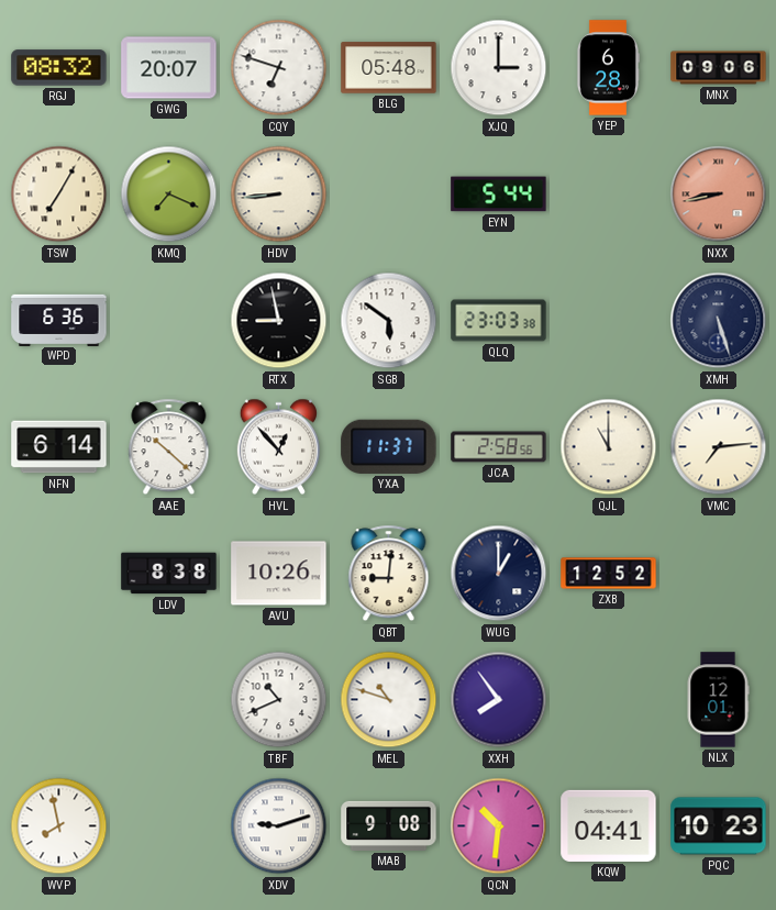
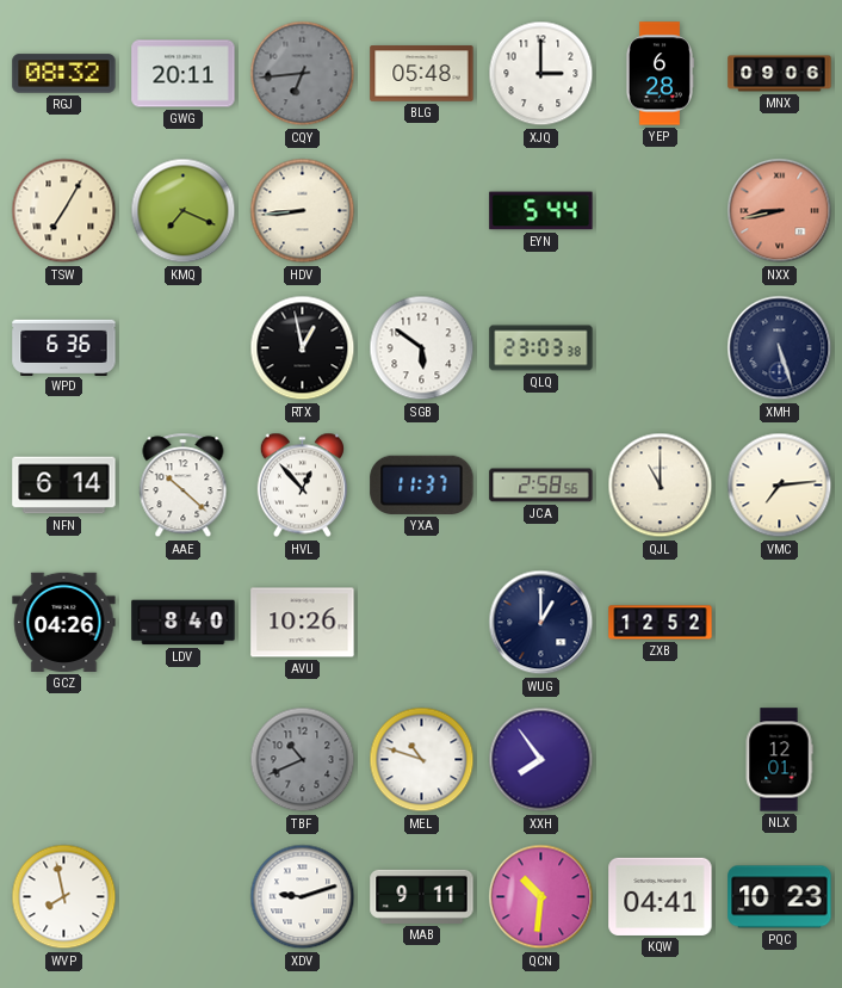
GWG: 20:07 -> 20:11
CQY: 6:48 -> 6:44
CQY dial: white -> grey
RTX: 8:58 -> 12:58
GCZ: none -> 04:26
LDV: 8:38 -> 8:40
QBT: 9:01 -> none
TBF dial: white -> grey
MAB: 9:08 -> 9:11
